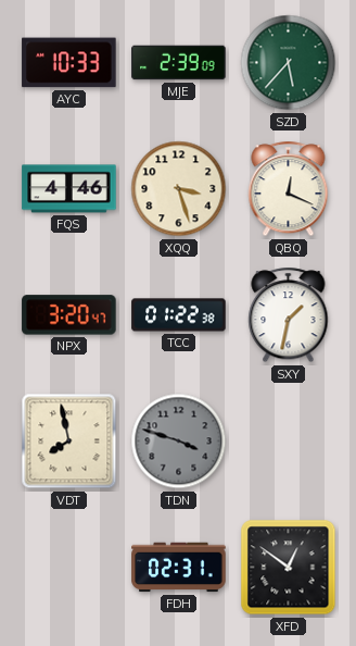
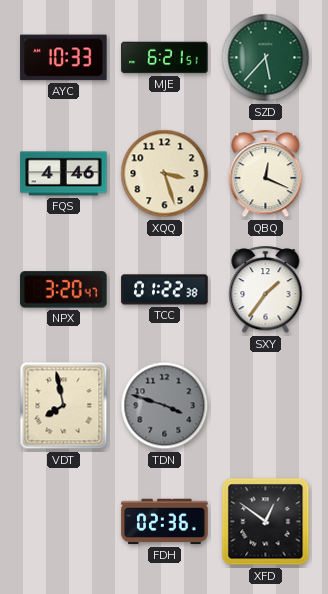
MJE: 2:39 -> 6:21
SXY: 1:32 -> 1:36
FDH: 02:31 -> 02:36
